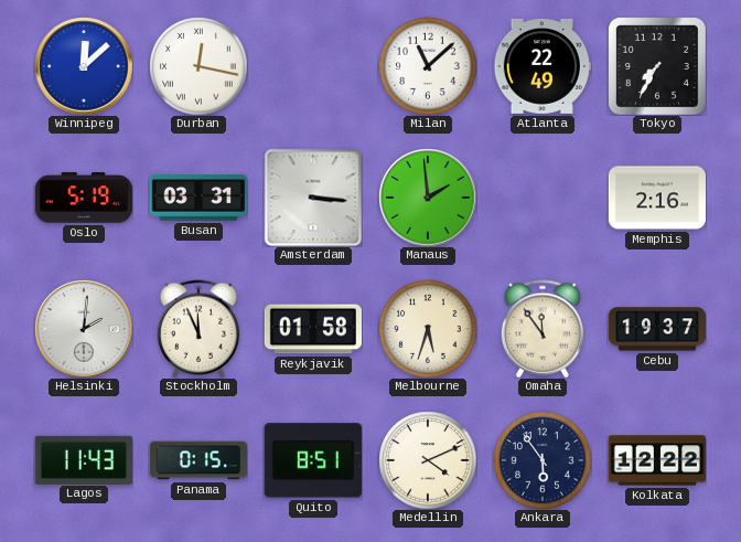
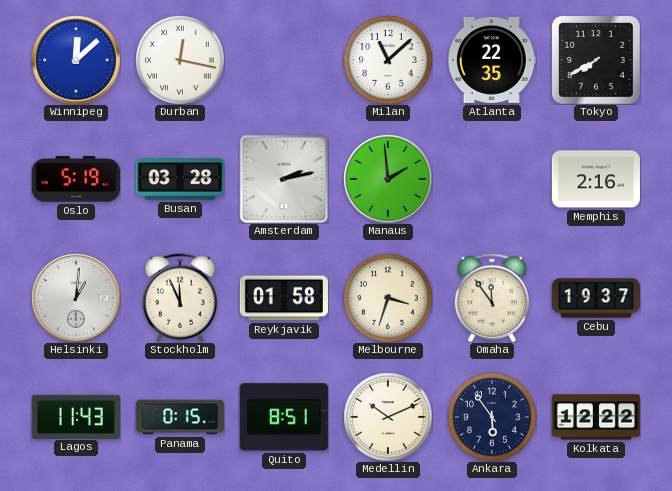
Atlanta: 22:49 -> 22:35
Tokyo: 7:35 -> 7:40
Busan: 03:31 -> 03:28
Amsterdam: 3:16 -> 2:13
Helsinki: 2:01 -> 1:01
Melbourne: 5:33 -> 3:33
Medellin: 4:11 -> 10:11
